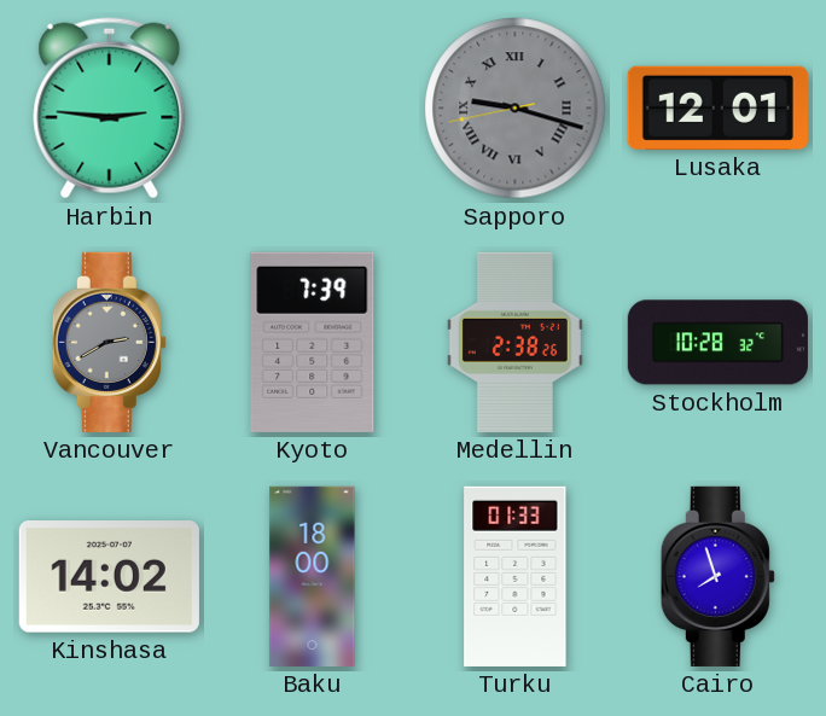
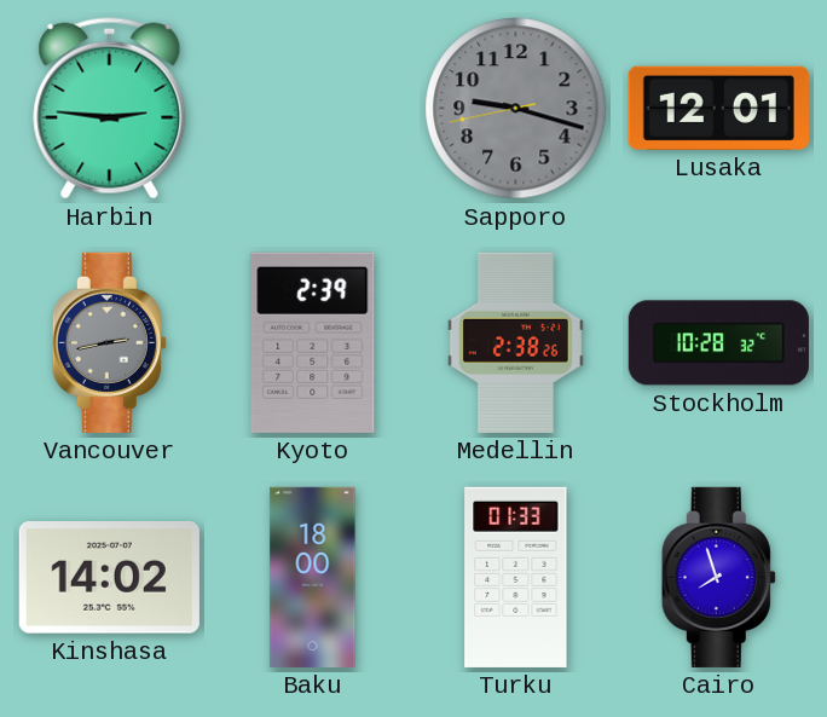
Sapporo numerals: Roman -> Arabic
Vancouver: 2:40 -> 2:43
Kyoto: 7:39 -> 2:39
